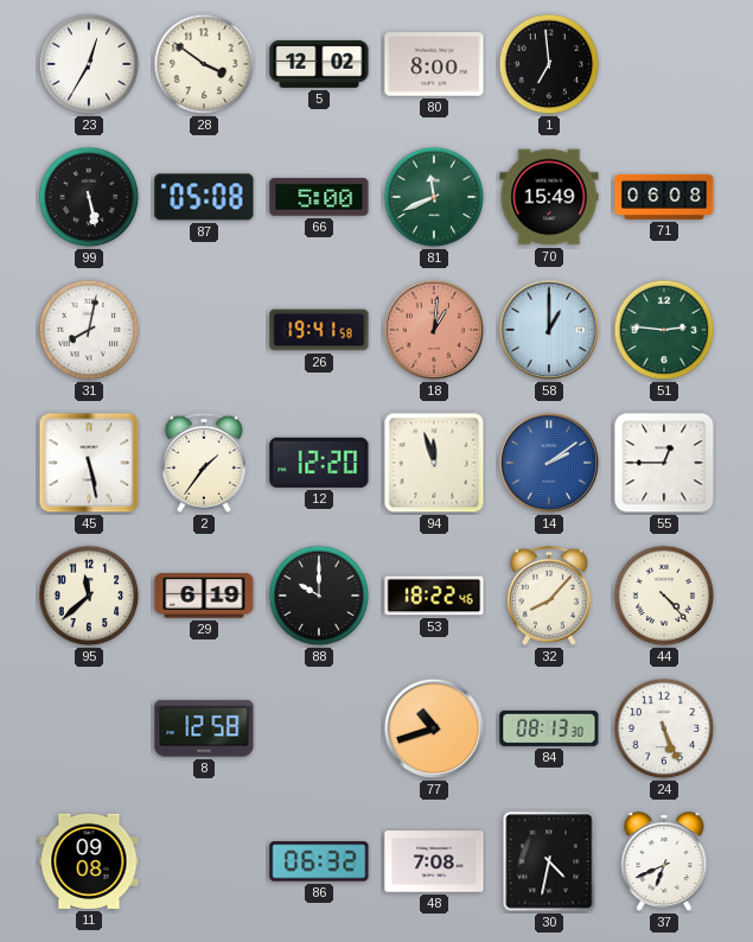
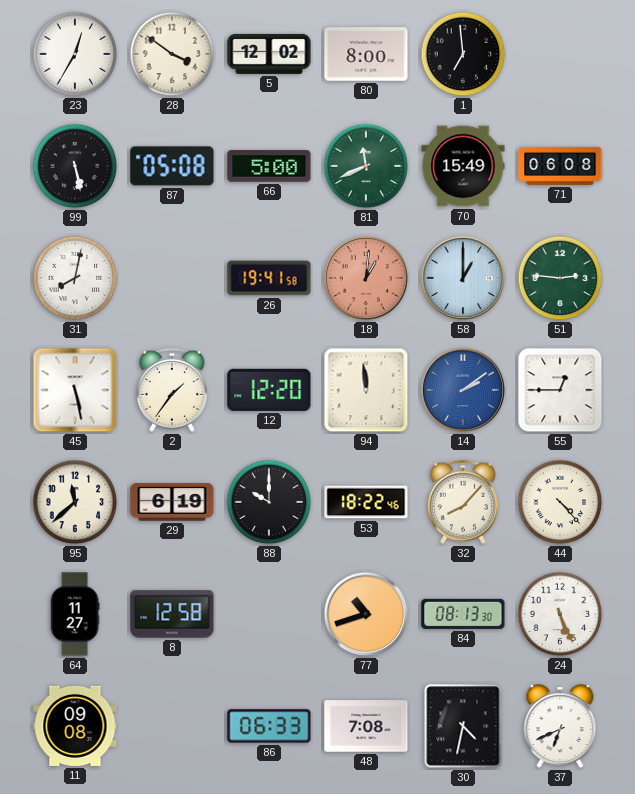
94: 11:57 -> 11:59
64: none -> 11:27
86: 06:32 -> 06:33
